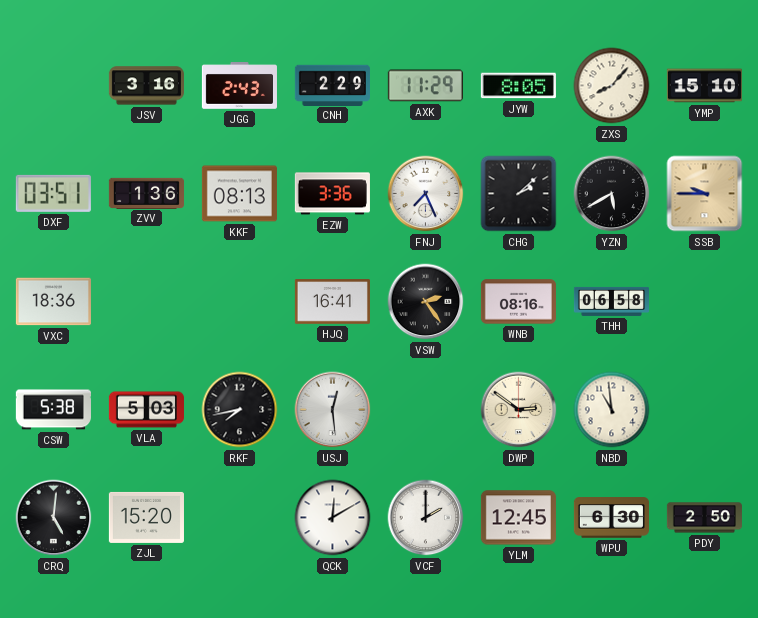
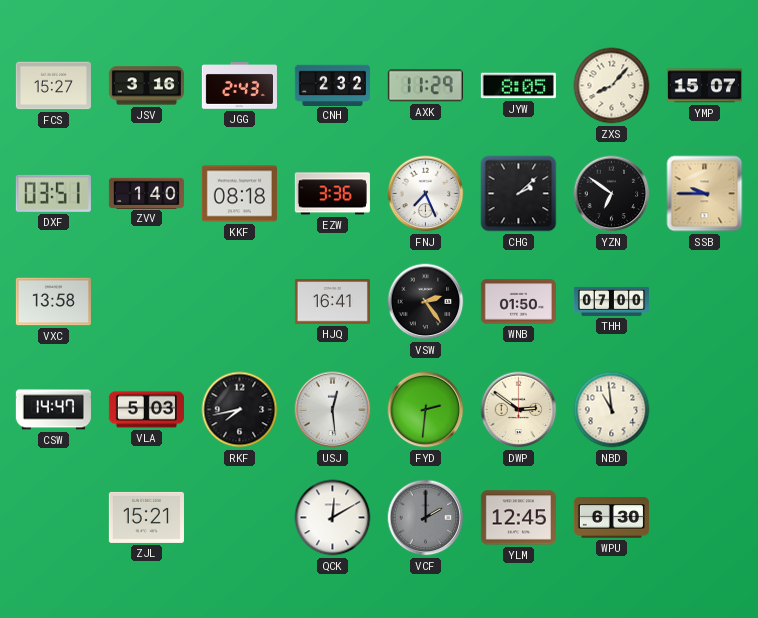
FCS: none -> 15:27
CNH: 2:29 -> 2:32
YMP: 15:10 -> 15:07
ZVV: 1:36 -> 1:40
KKF: 08:13 -> 08:18
YZN: 5:40 -> 6:51
VXC: 18:36 -> 13:58
WNB: 08:16 -> 01:50
THH: 06:58 -> 07:00
CSW: 5:38 -> 14:47
FYD: none -> 2:31
CRQ: 5:01 -> none
ZJL: 15:20 -> 15:21
VCF dial: white -> grey
PDY: 2:50 -> none
